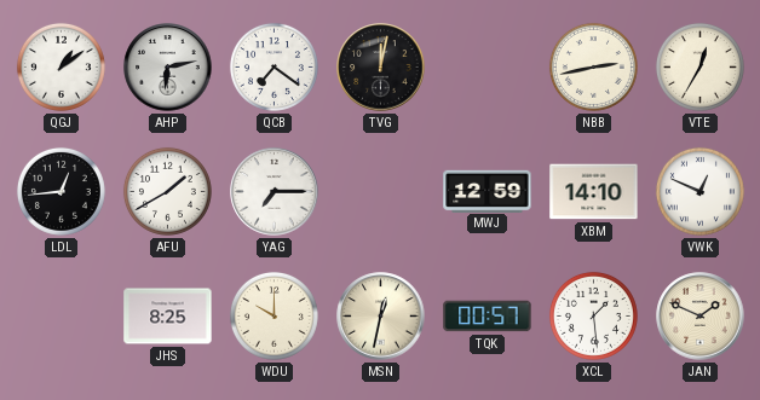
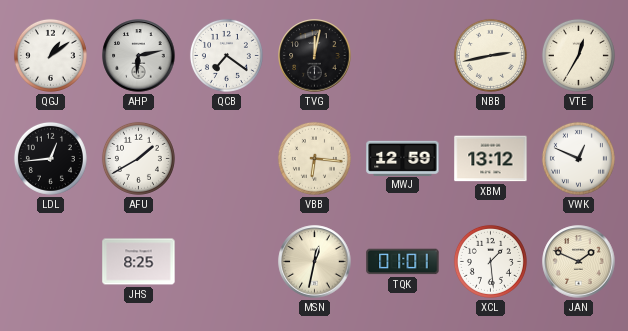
YAG: 7:15 -> none
VBB: none -> 6:16
XBM: 14:10 -> 13:12
WDU: 10:00 -> none
TQK: 00:57 -> 01:01
